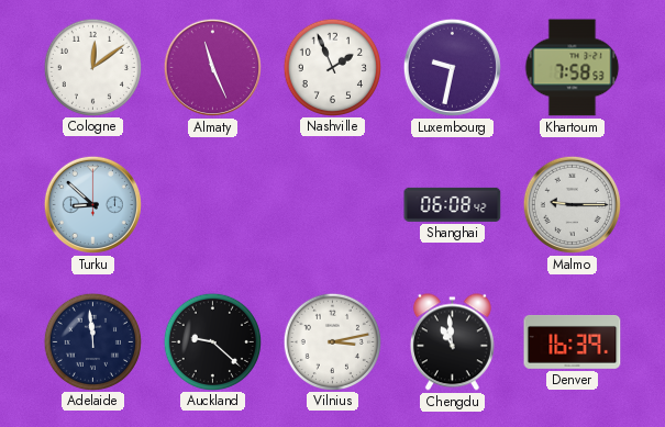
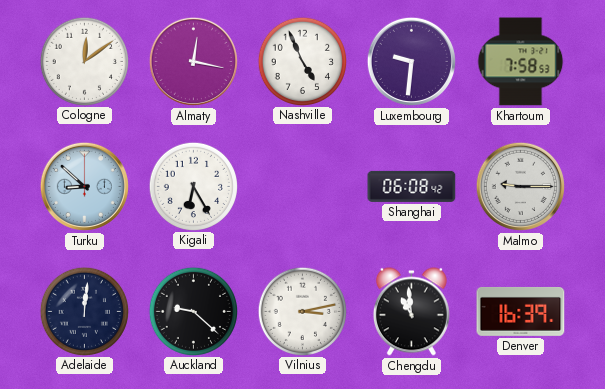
Almaty: 11:26 -> 12:17
Nashville: 1:56 -> 4:56
Luxembourg: 9:32 -> 9:31
Kigali: none -> 6:25
Adelaide: 11:59 -> 12:01
